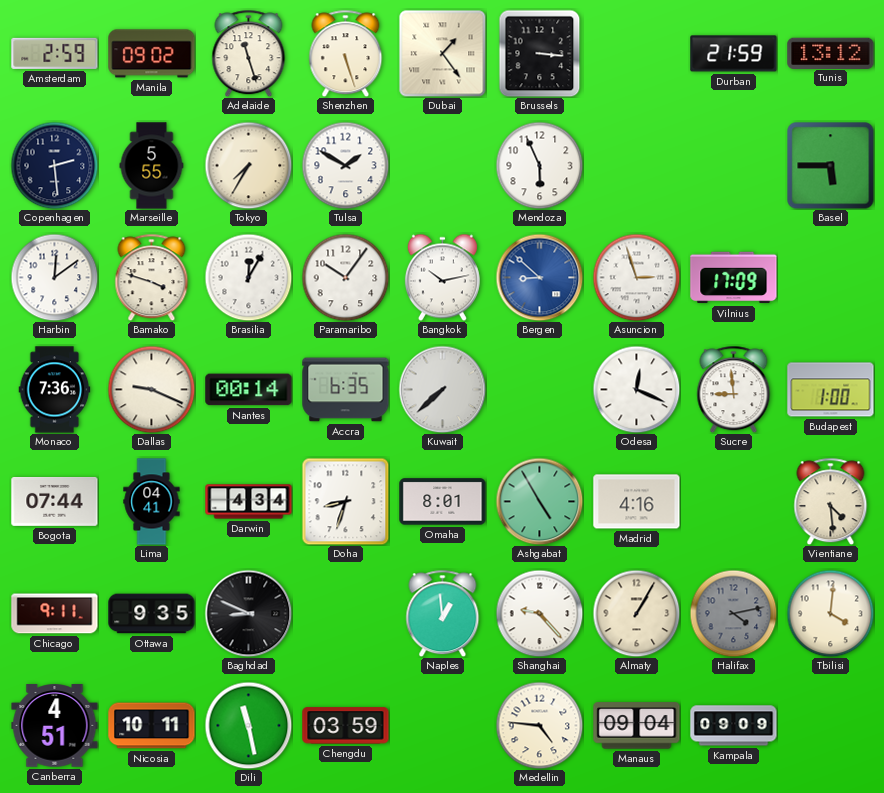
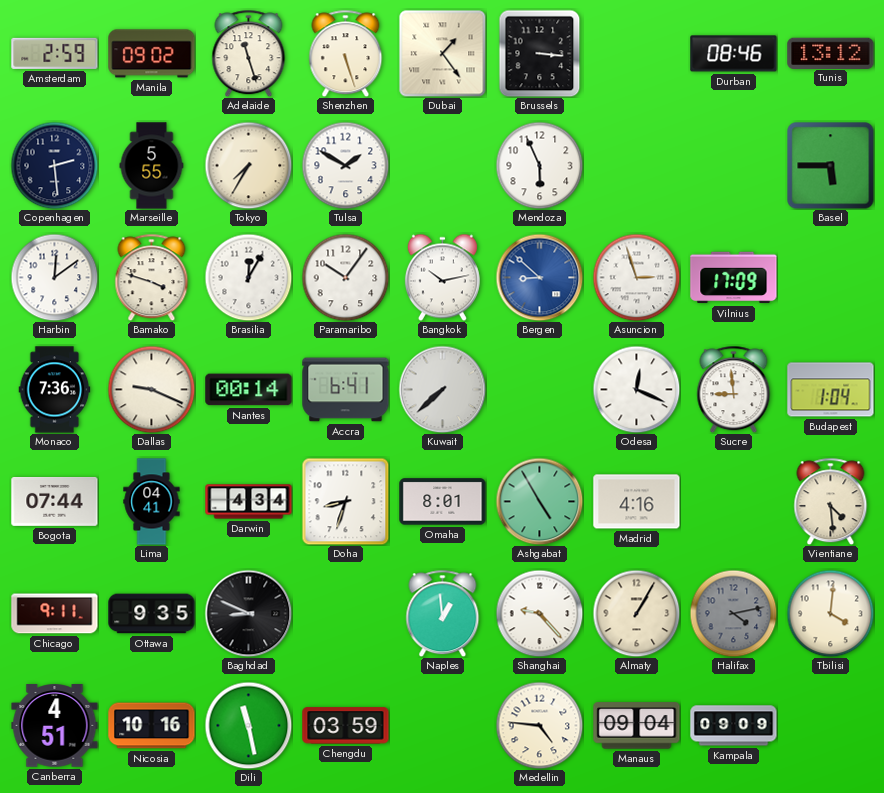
Durban: 21:59 -> 08:46
Accra: 6:35 -> 6:41
Budapest: 1:00 -> 1:04
Nicosia: 10:11 -> 10:16
